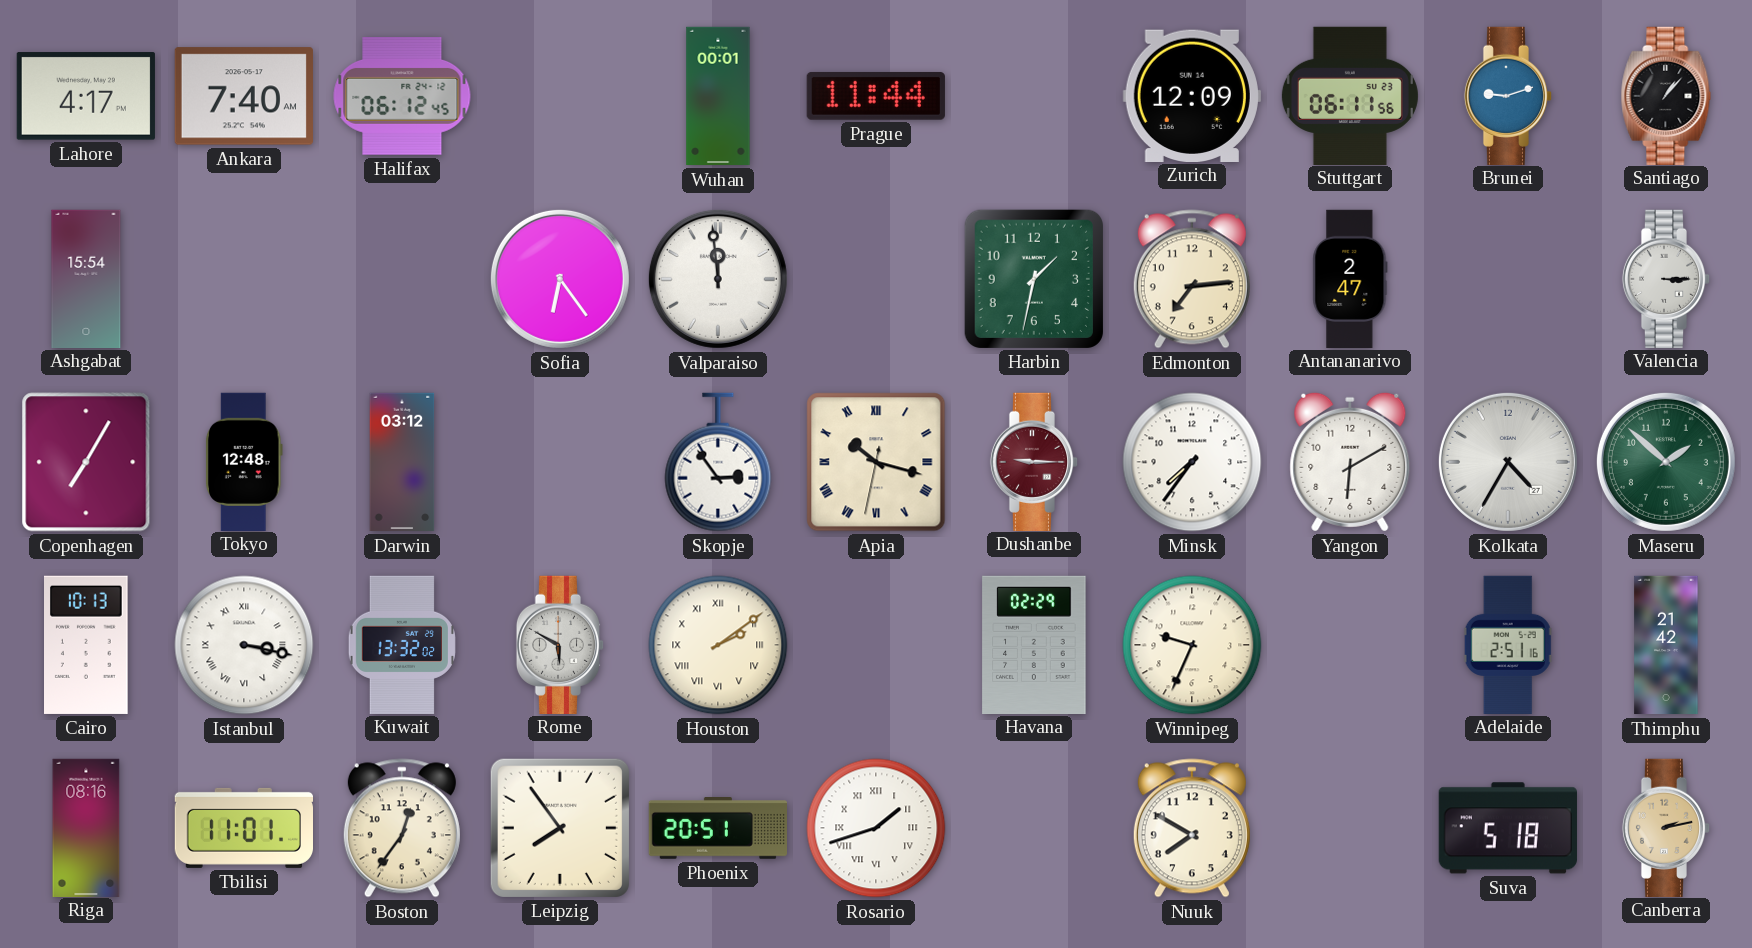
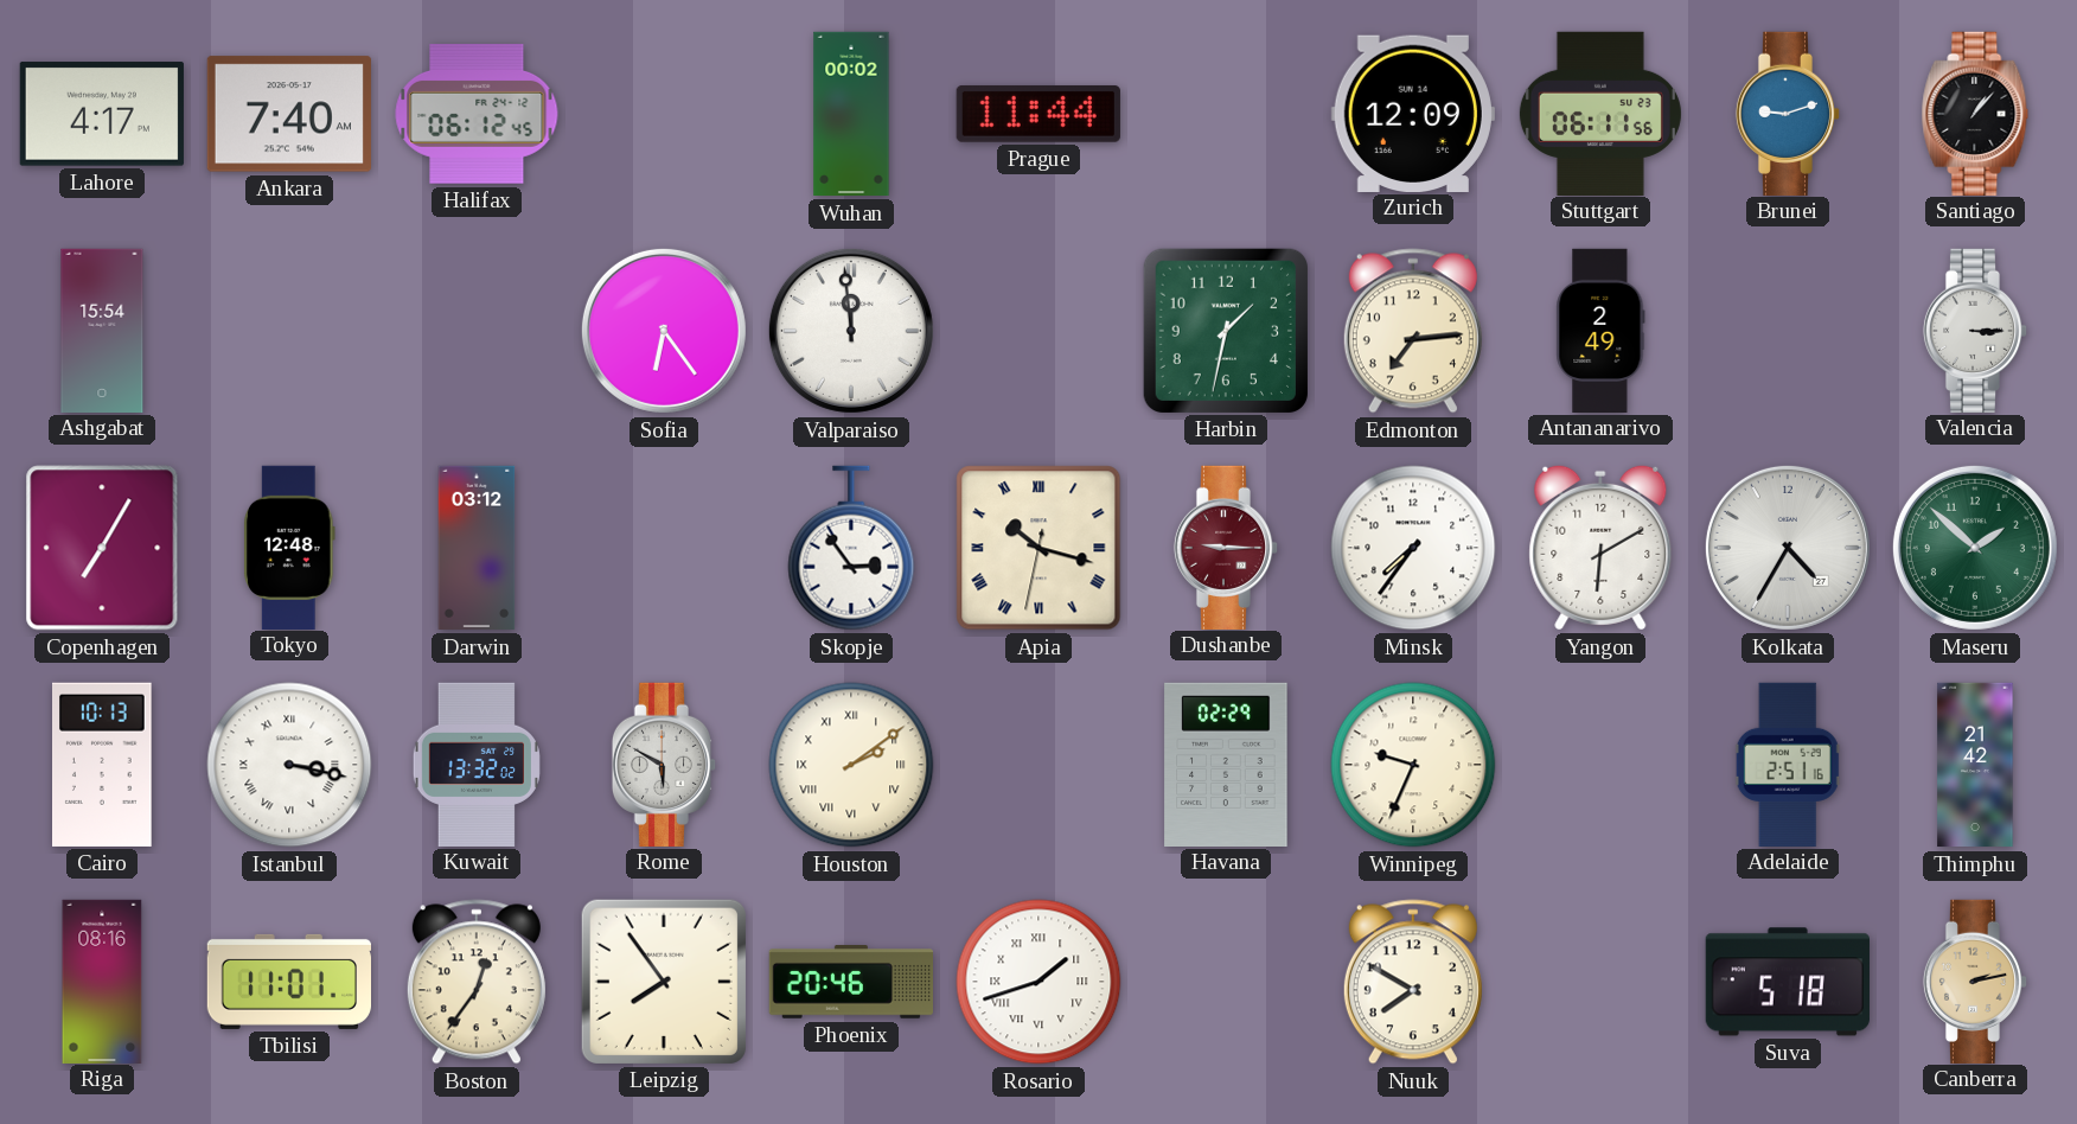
Wuhan: 00:01 -> 00:02
Antananarivo: 2:47 -> 2:49
Phoenix: 20:51 -> 20:46
